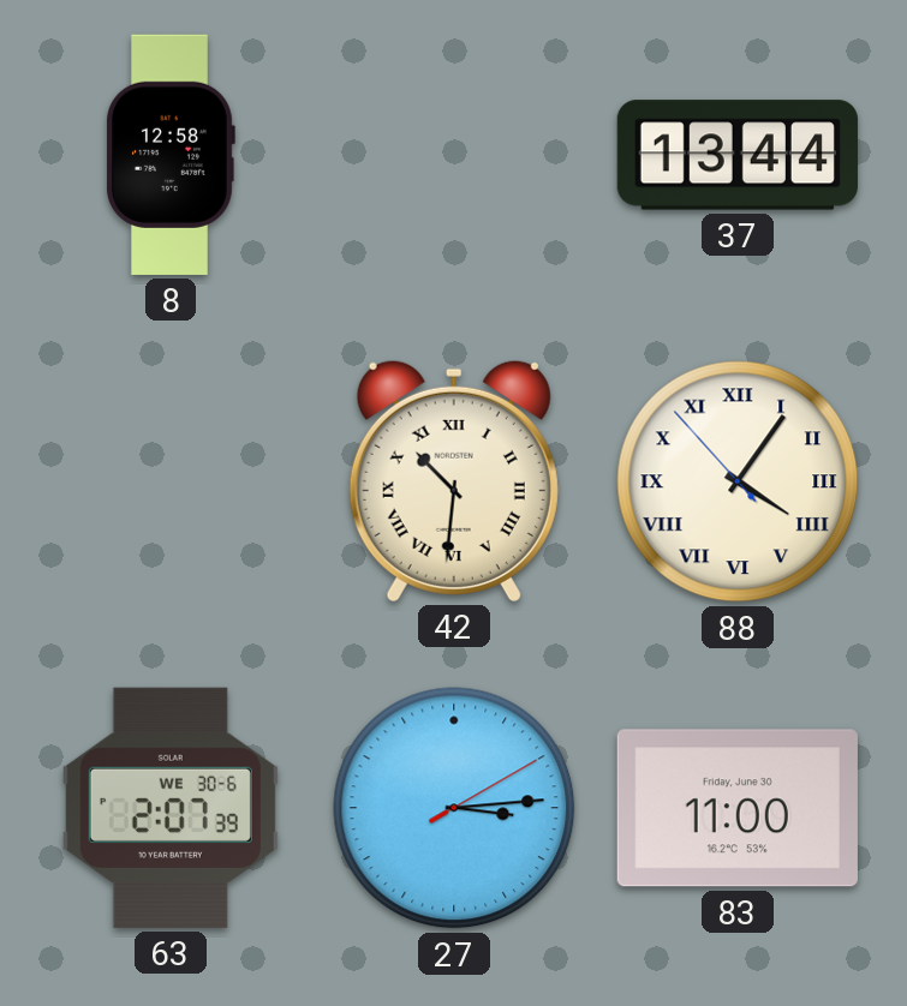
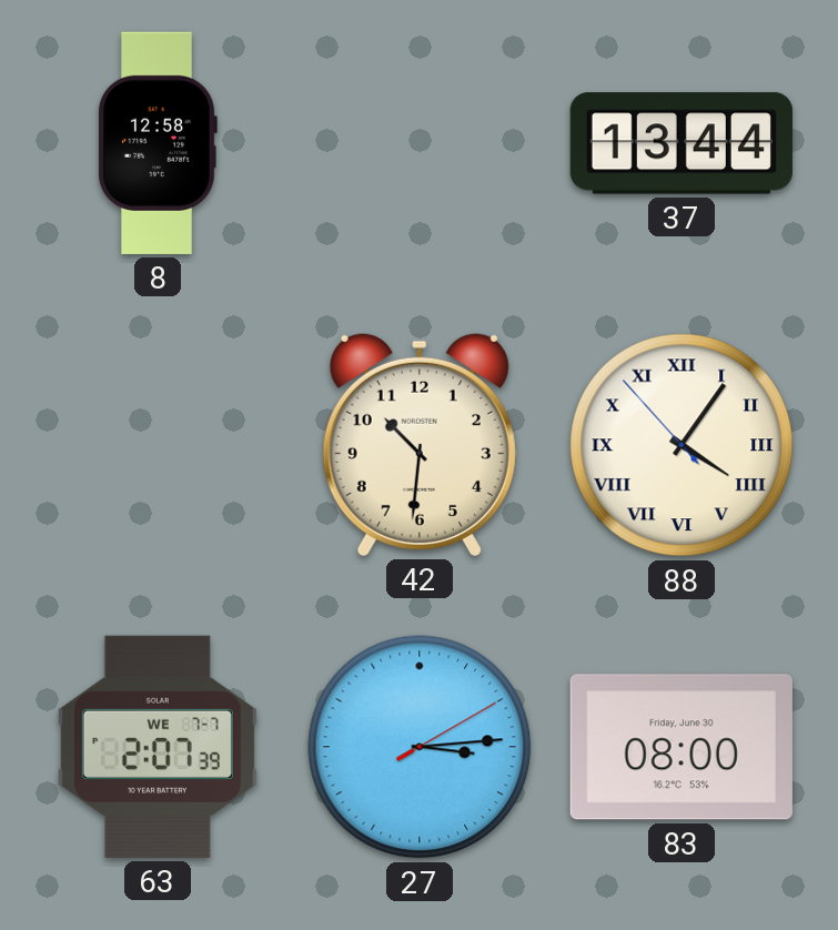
42 numerals: Roman -> Arabic
63 date: WE 30-6 -> WE 7-7
83: 11:00 -> 08:00
